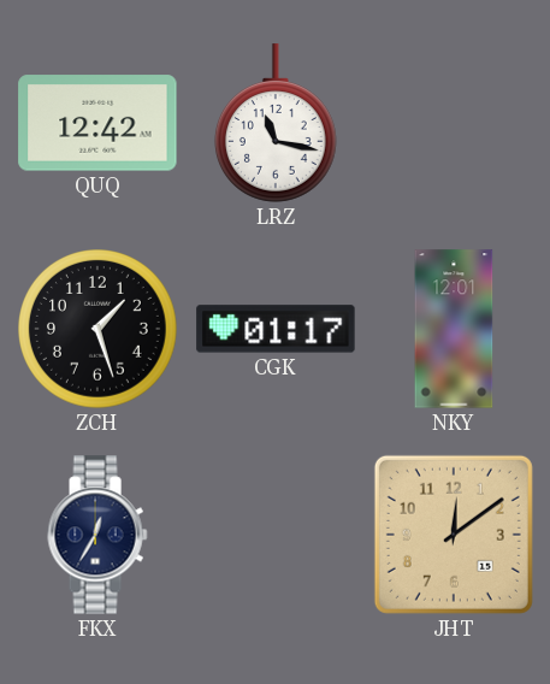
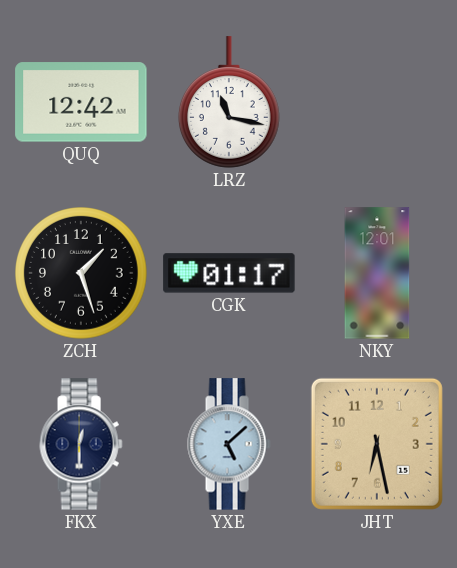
FKX: 12:35 -> 12:30
YXE: none -> 5:08
JHT: 12:09 -> 6:28
